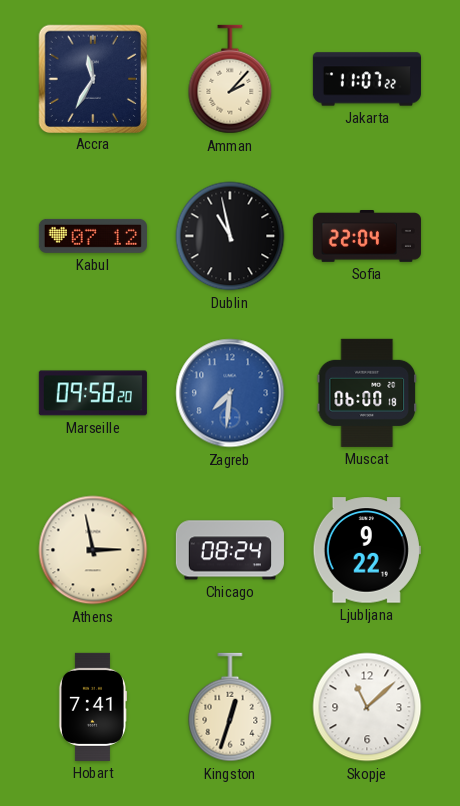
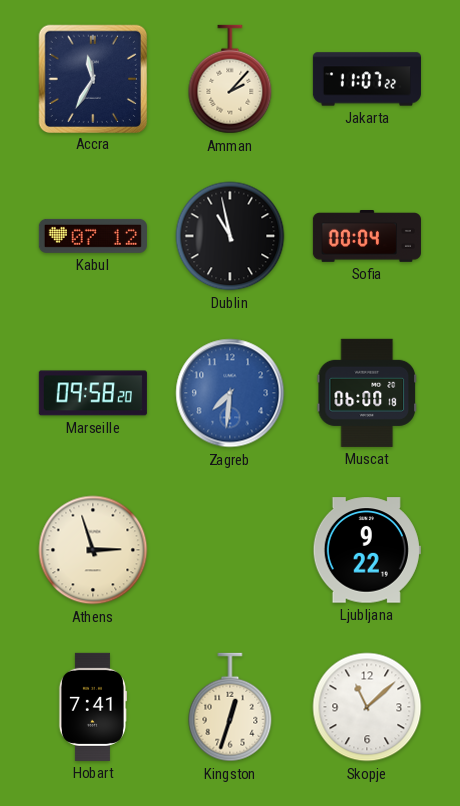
Sofia: 22:04 -> 00:04
Athens: 2:58 -> 2:57
Chicago: 08:24 -> none
